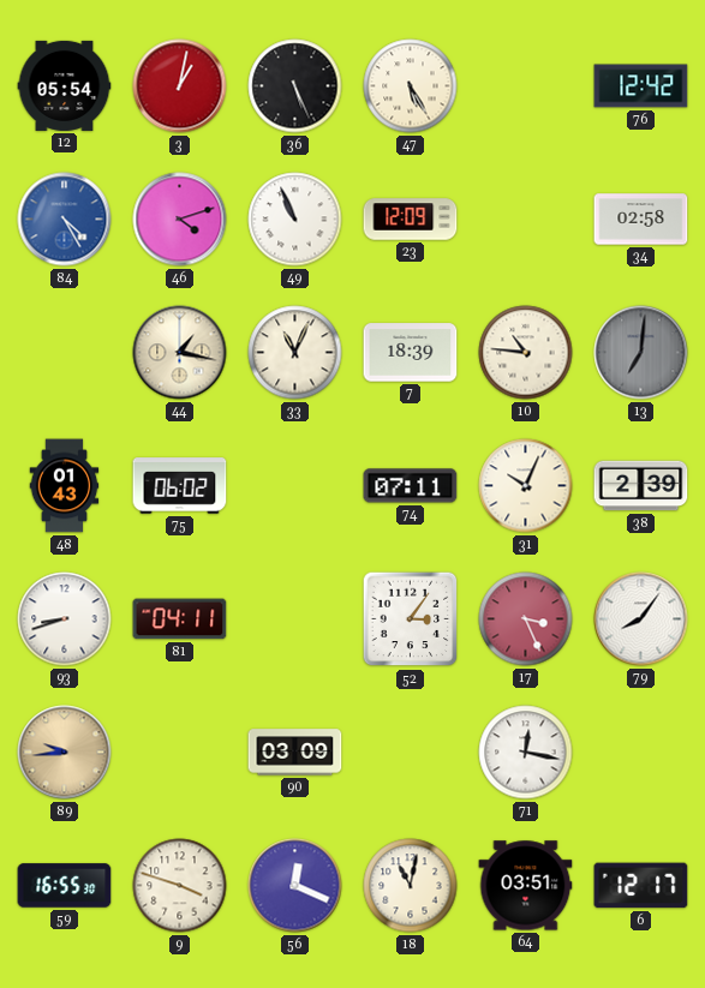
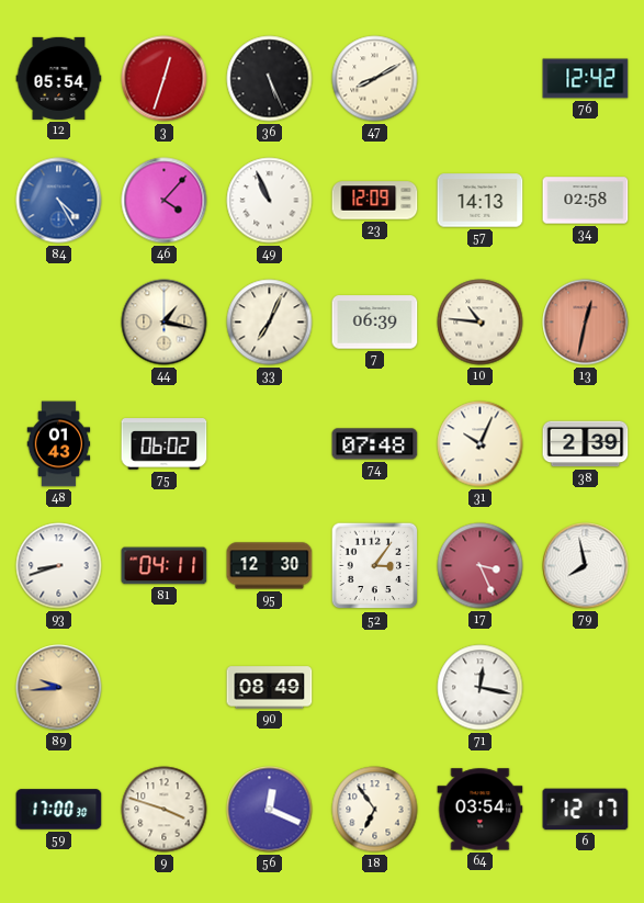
3: 1:02 -> 12:33
47: 5:25 -> 8:10
46: 4:12 -> 4:07
57: none -> 14:13
33: 11:04 -> 7:04
7: 18:39 -> 06:39
13: 7:01 -> 12:32
13 dial: grey -> salmon
74: 07:11 -> 07:48
95: none -> 12:30
79: 8:06 -> 7:58
90: 03:09 -> 08:49
59: 16:55 -> 17:00
18: 11:02 -> 6:54
64: 03:51 -> 03:54
